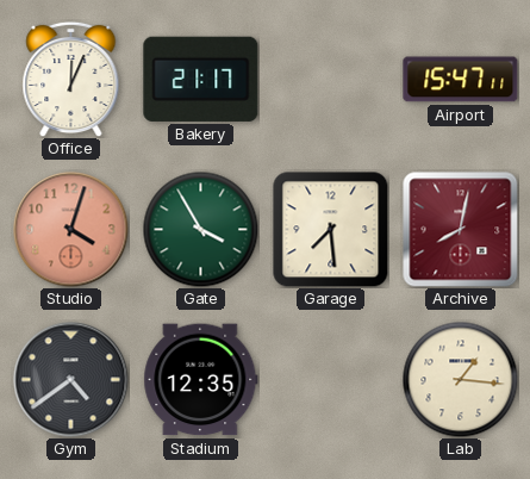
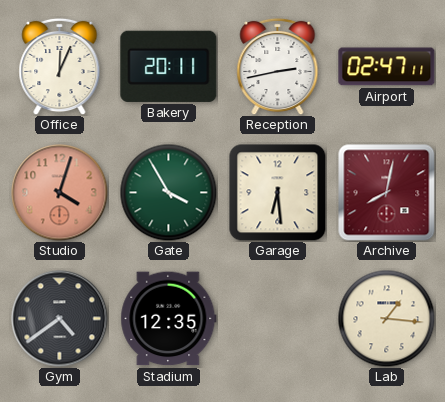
Bakery: 21:17 -> 20:11
Reception: none -> 2:43
Airport: 15:47 -> 02:47
Garage: 7:29 -> 6:29
